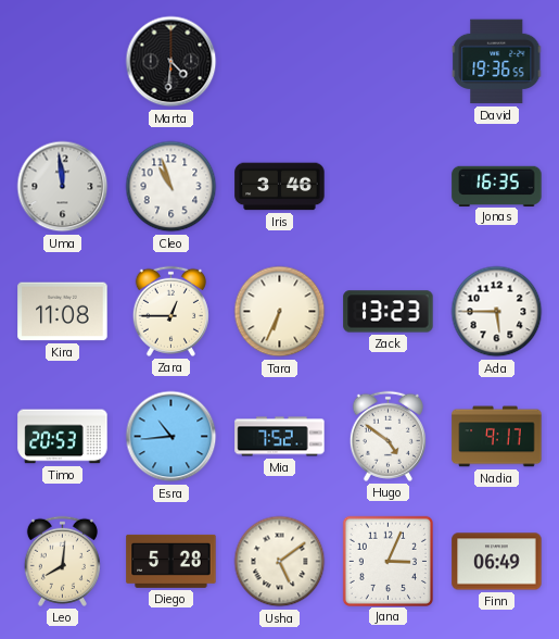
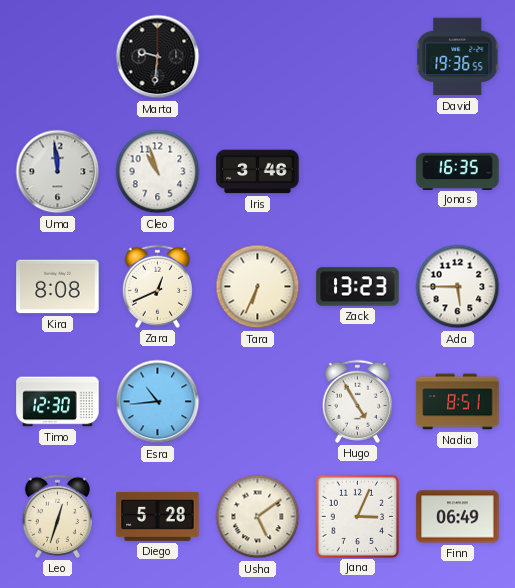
Marta: 4:31 -> 9:31
Kira: 11:08 -> 8:08
Zara: 12:45 -> 12:41
Timo: 20:53 -> 12:30
Mia: 7:52 -> none
Hugo: 4:51 -> 4:55
Nadia: 9:17 -> 8:51
Leo: 8:01 -> 12:33
